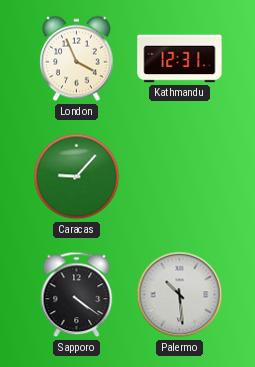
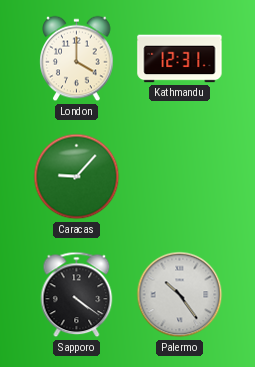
London: 3:56 -> 4:00
Palermo: 10:29 -> 10:24
